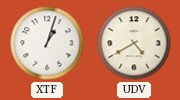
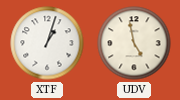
UDV: 4:40 -> 4:58
